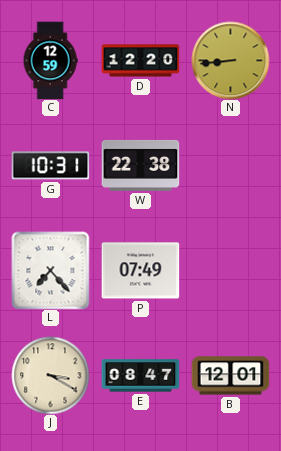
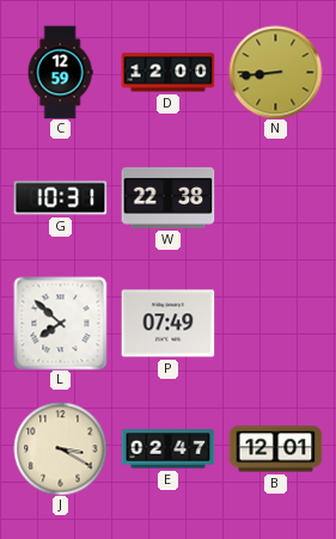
D: 12:20 -> 12:00
L: 7:23 -> 7:52
E: 08:47 -> 02:47
